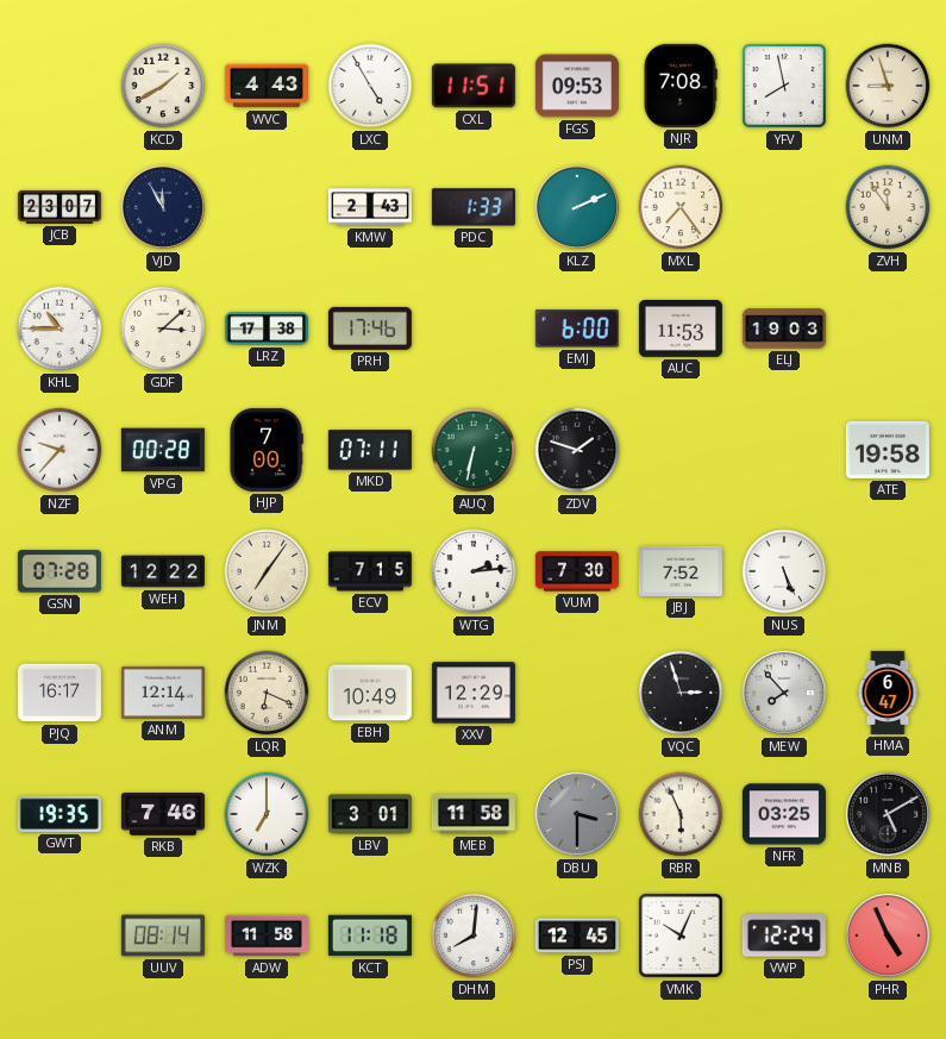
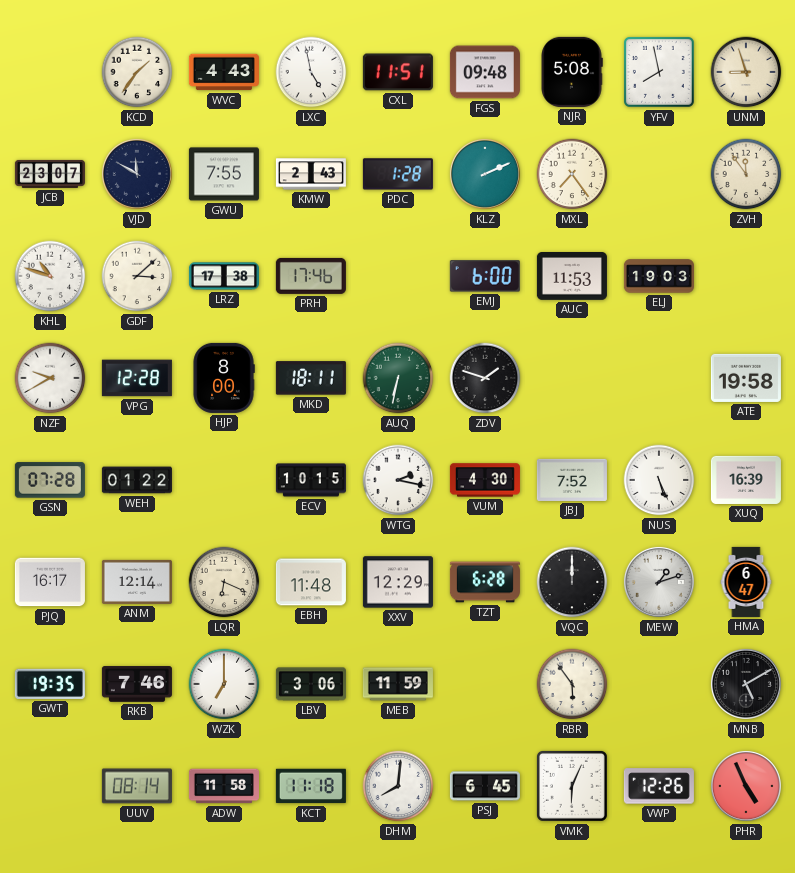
KCD: 1:40 -> 1:36
LXC: 4:55 -> 4:58
FGS: 09:53 -> 09:48
NJR: 7:08 -> 5:08
VJD: 11:55 -> 11:50
GWU: none -> 7:55
PDC: 1:33 -> 1:28
KHL: 10:45 -> 10:48
NZF: 9:37 -> 9:40
VPG: 00:28 -> 12:28
HJP: 7:00 -> 8:00
MKD: 07:11 -> 18:11
WEH: 12:22 -> 01:22
JNM: 7:06 -> none
ECV: 7:15 -> 10:15
WTG: 2:14 -> 2:17
VUM: 7:30 -> 4:30
XUQ: none -> 16:39
EBH: 10:49 -> 11:48
TZT: none -> 6:28
VQC: 2:57 -> 12:00
MEW: 7:53 -> 1:12
LBV: 3:01 -> 3:06
MEB: 11:58 -> 11:59
DBU: 3:30 -> none
RBR: 5:56 -> 5:54
NFR: 03:25 -> none
PSJ: 12:45 -> 6:45
VMK: 10:04 -> 6:04
VWP: 12:24 -> 12:26
